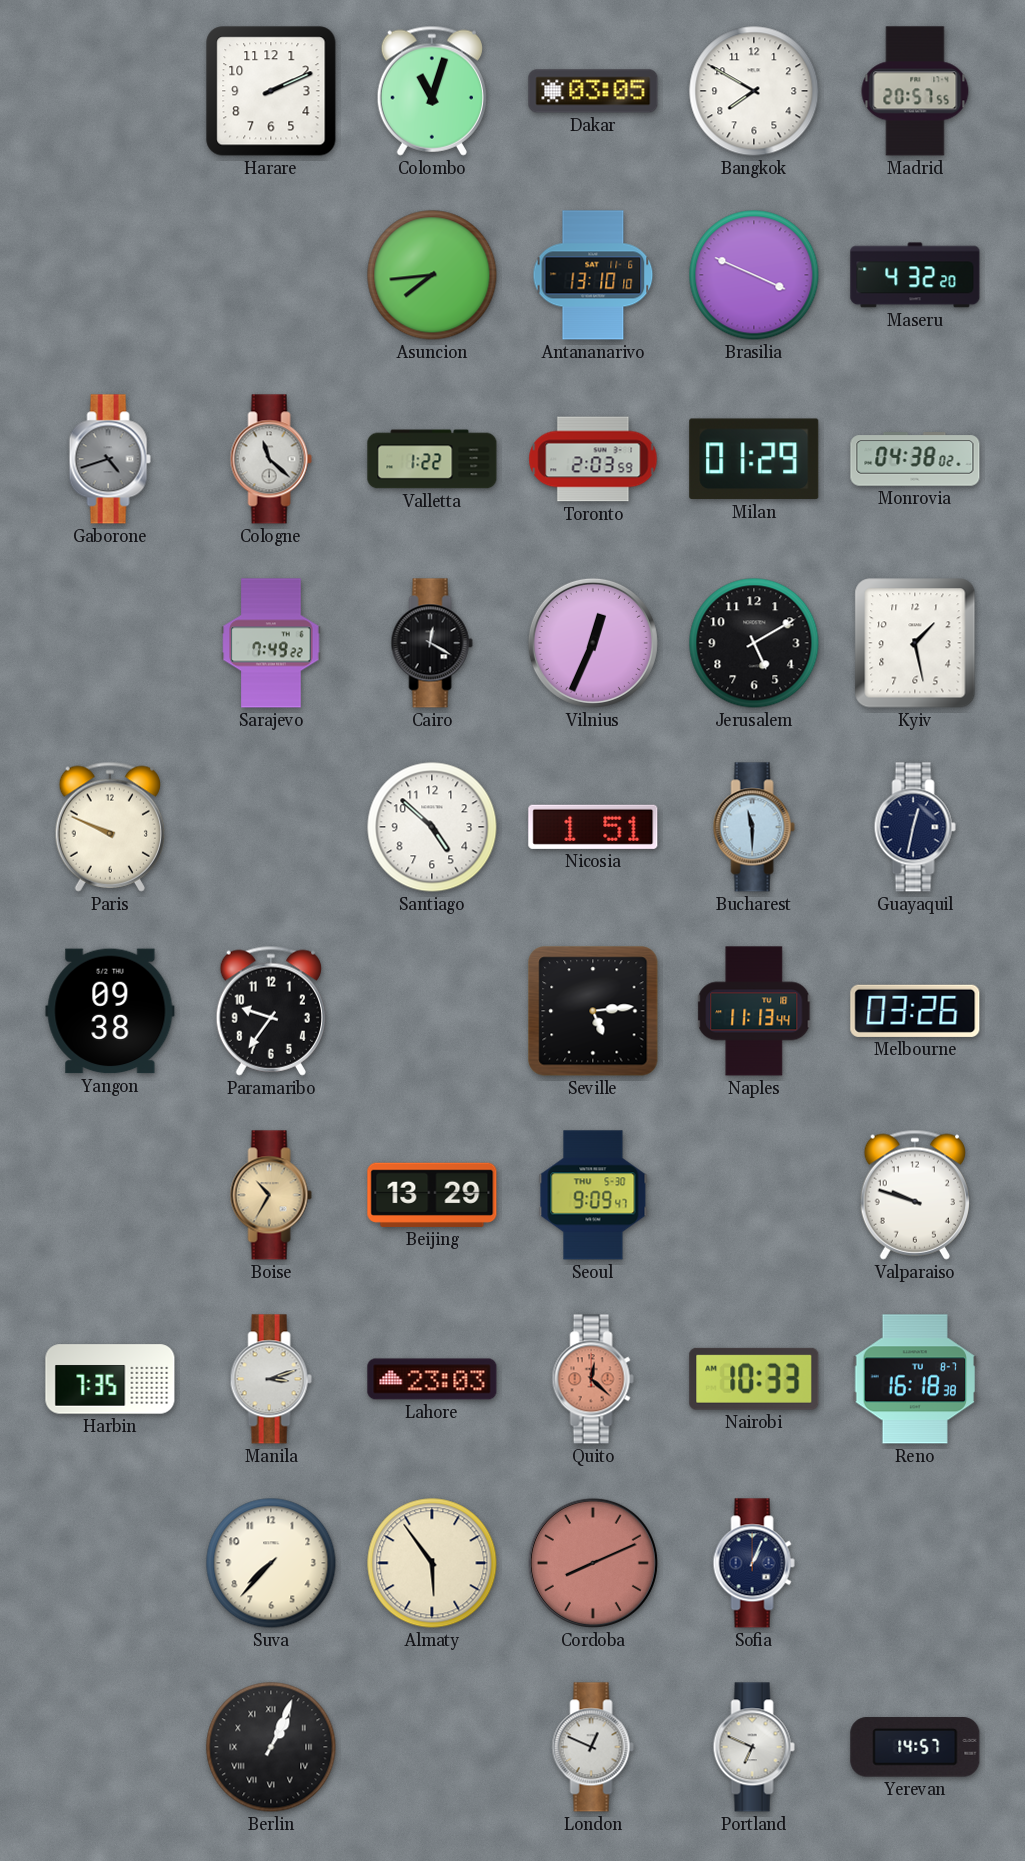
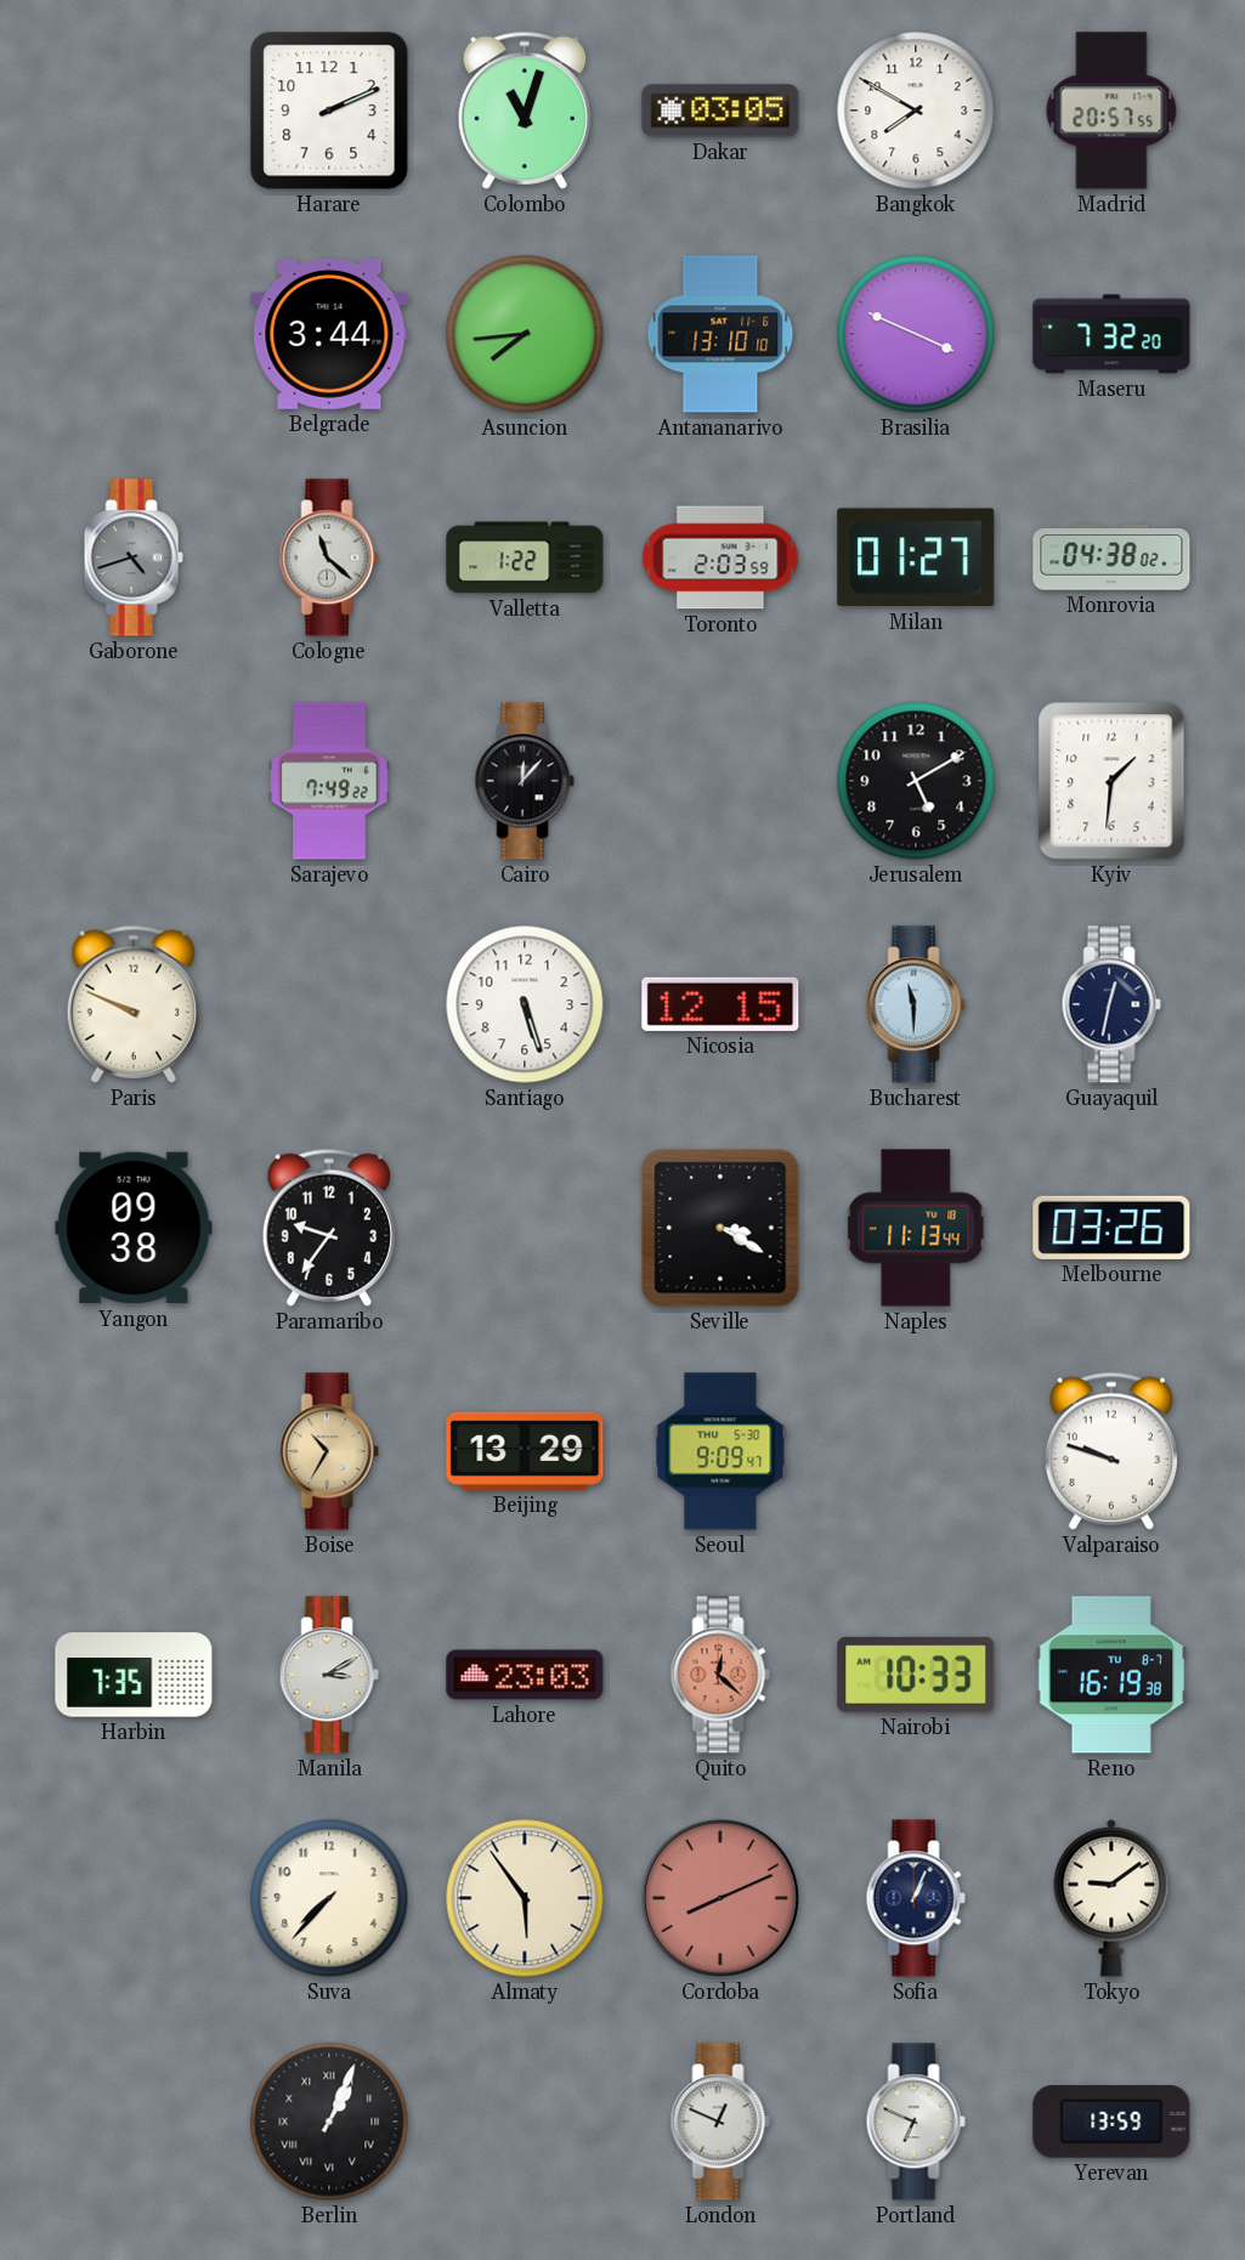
Belgrade: none -> 3:44
Maseru: 4:32 -> 7:32
Milan: 01:29 -> 01:27
Cairo: 12:20 -> 12:07
Vilnius: 12:34 -> none
Kyiv: 1:28 -> 1:31
Santiago: 4:52 -> 5:27
Nicosia: 1:51 -> 12:15
Seville: 5:14 -> 3:20
Manila: 3:12 -> 3:10
Reno: 16:18 -> 16:19
Tokyo: none -> 9:09
Yerevan: 14:57 -> 13:59
